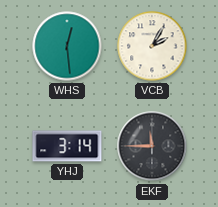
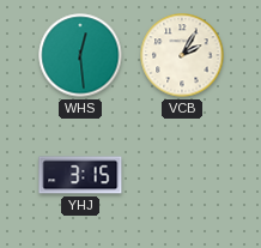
YHJ: 3:14 -> 3:15
EKF: 11:45 -> none
